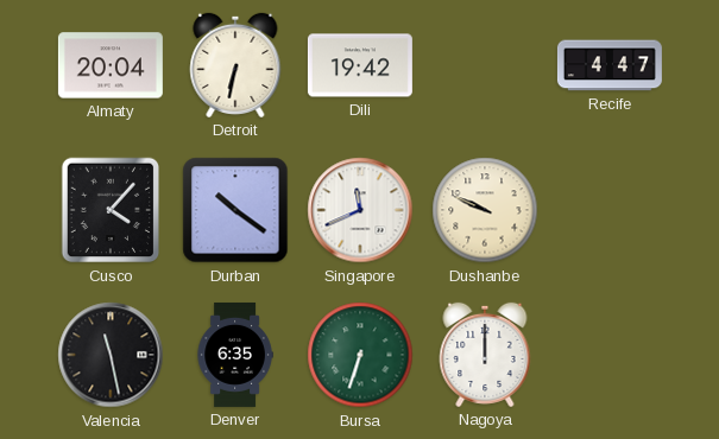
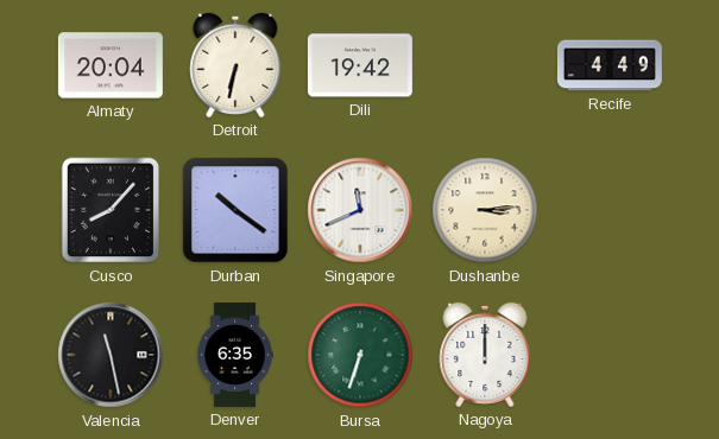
Recife: 4:47 -> 4:49
Cusco: 4:07 -> 8:07
Dushanbe: 9:49 -> 3:14
